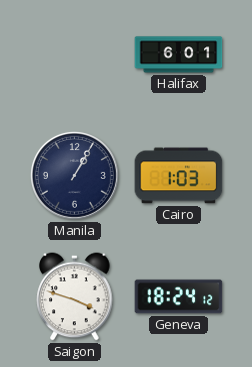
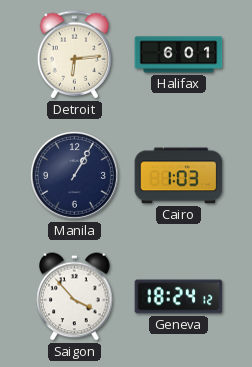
Detroit: none -> 6:14
Saigon: 3:48 -> 3:53
